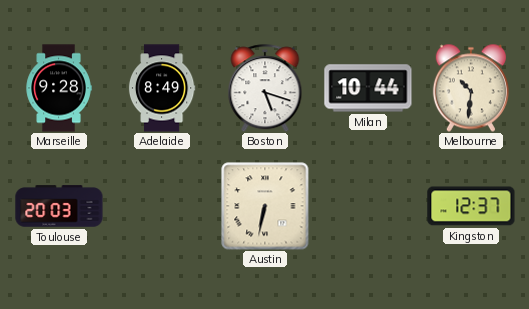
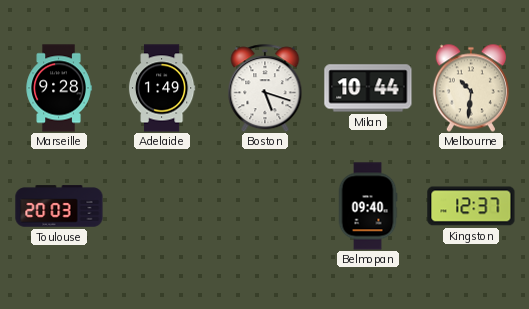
Adelaide: 8:49 -> 1:49
Austin: 6:32 -> none
Belmopan: none -> 09:40
